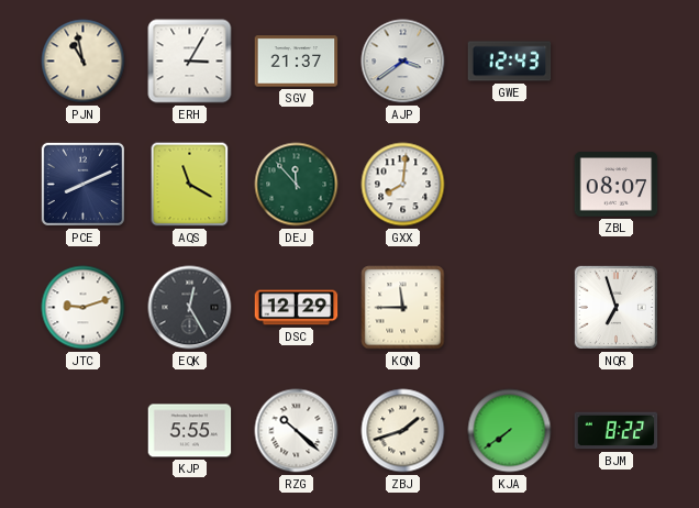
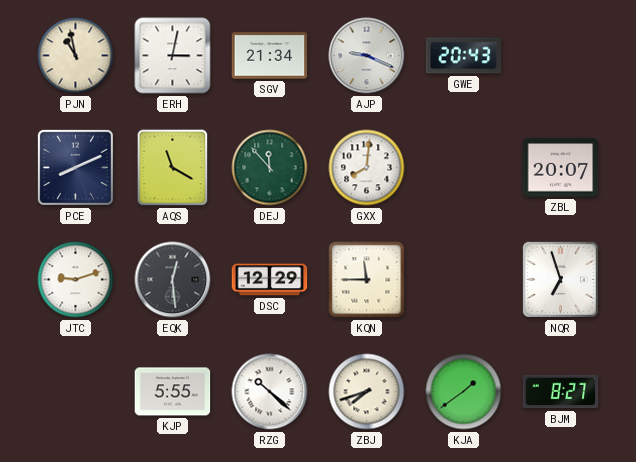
ERH: 3:05 -> 3:02
SGV: 21:37 -> 21:34
AJP: 3:39 -> 9:19
GWE: 12:43 -> 20:43
ZBL: 08:07 -> 20:07
EQK: 12:25 -> 12:29
ZBJ: 1:42 -> 7:42
KJA: 7:39 -> 1:39
BJM: 8:22 -> 8:27
